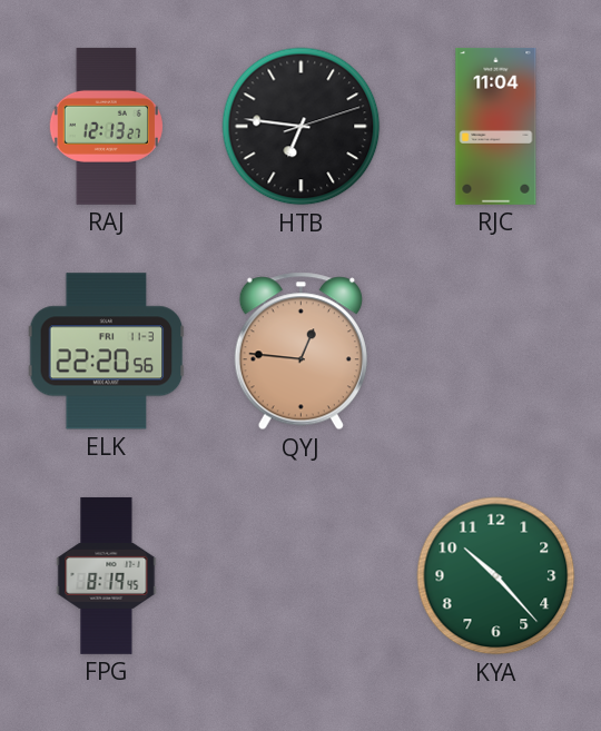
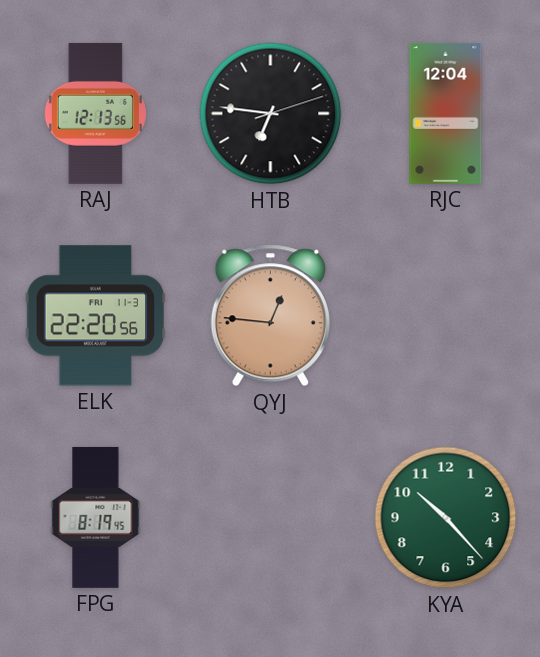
RAJ: 12:13:27 -> 12:13:56
RJC: 11:04 -> 12:04
